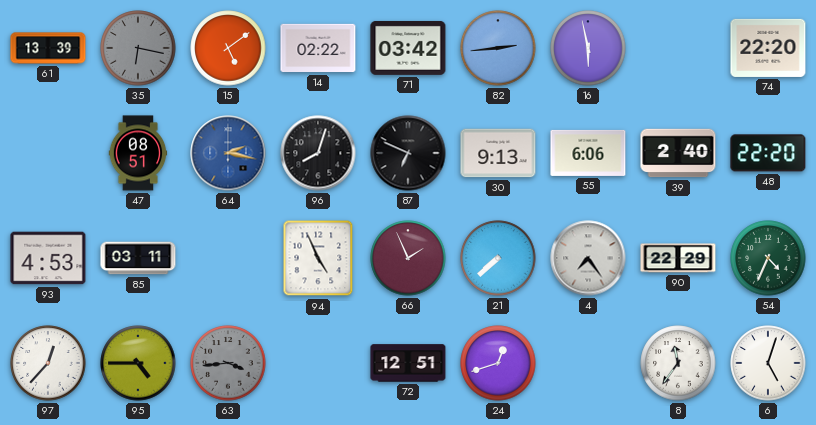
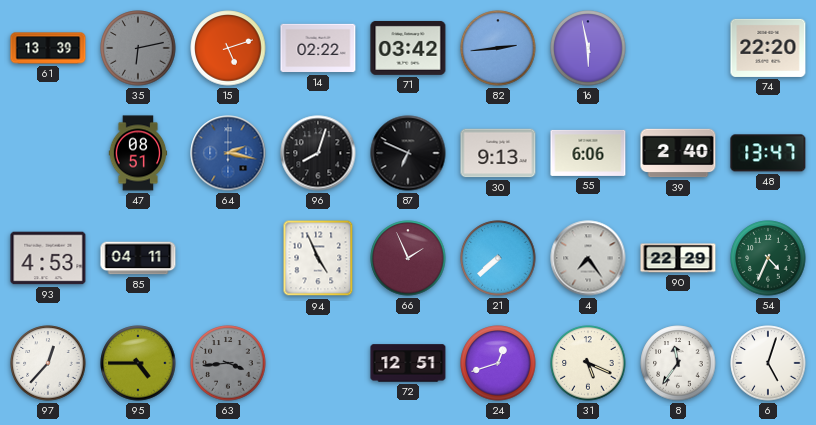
35: 6:17 -> 6:13
15: 5:09 -> 5:12
48: 22:20 -> 13:47
85: 03:11 -> 04:11
31: none -> 5:19
